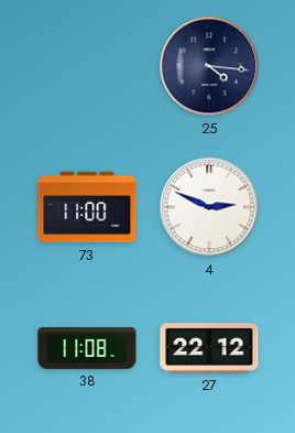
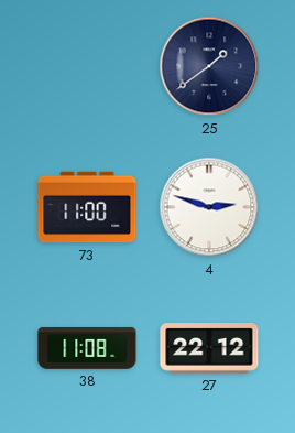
25: 4:16 -> 1:39
4: 2:49 -> 2:48
